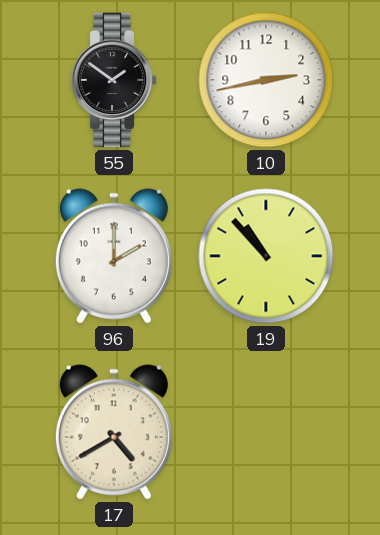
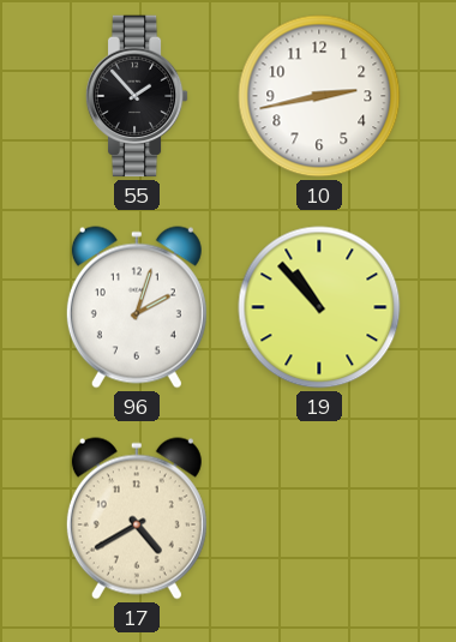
55: 1:51 -> 1:53
96: 2:00 -> 2:03
